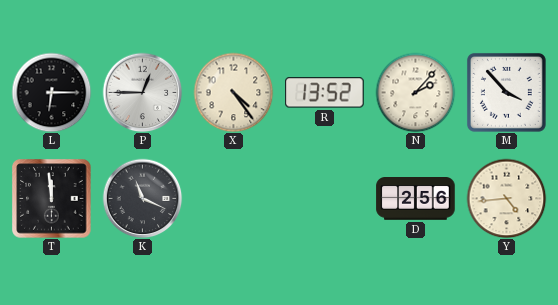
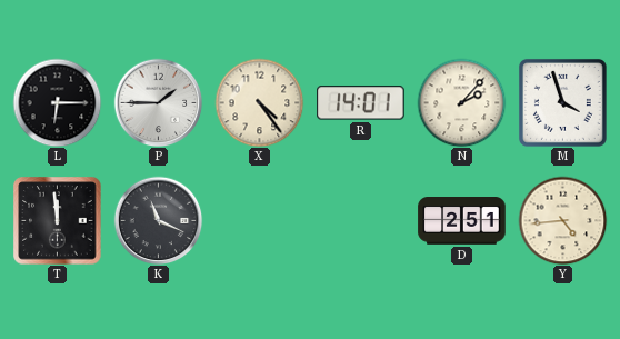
P: 12:45 -> 1:45
R: 13:52 -> 14:01
M: 3:53 -> 3:57
D: 2:56 -> 2:51
